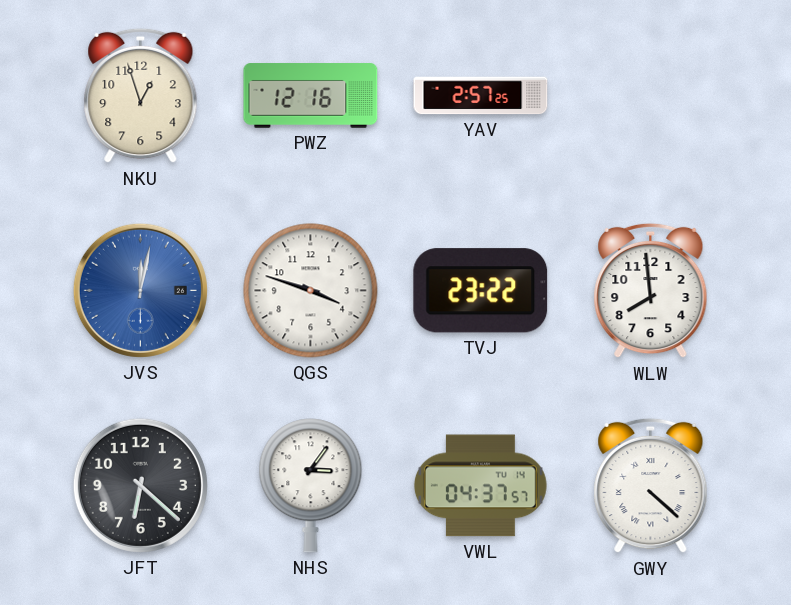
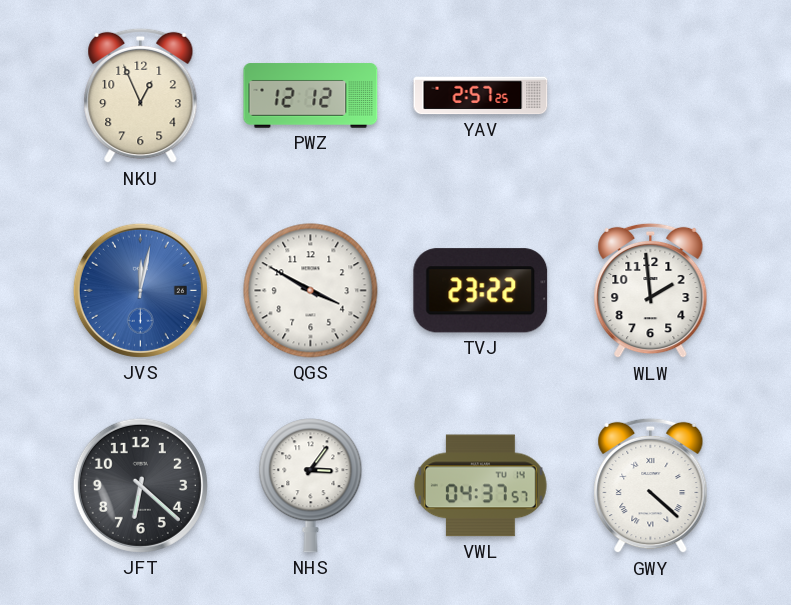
NKU: 12:57 -> 12:56
PWZ: 12:16 -> 12:12
QGS: 3:48 -> 3:50
WLW: 7:59 -> 1:59
